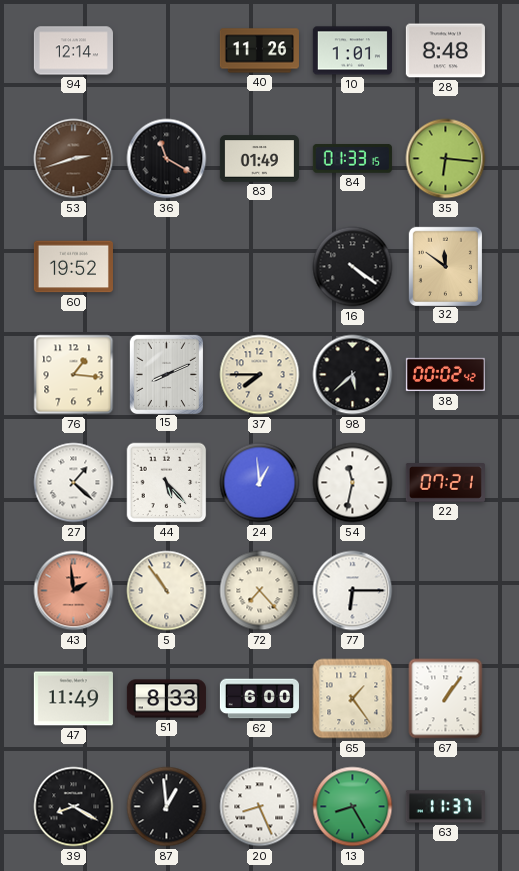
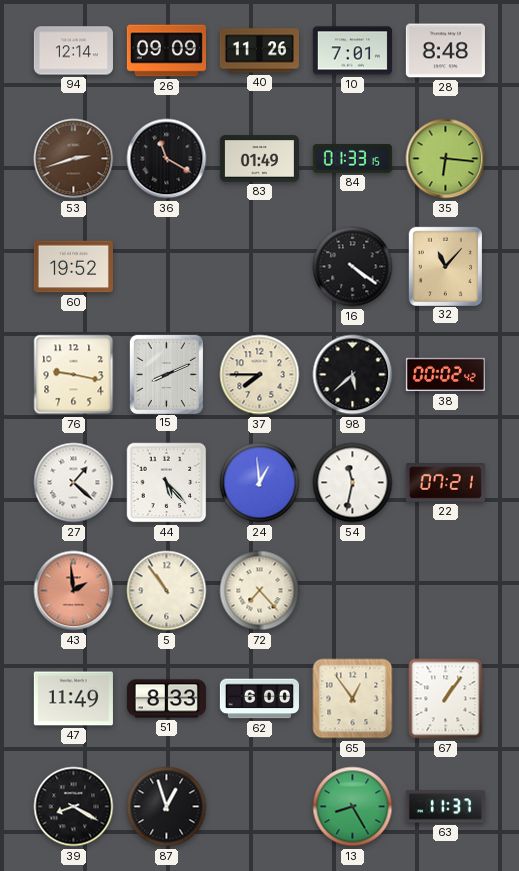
26: none -> 09:09
10: 1:01 -> 7:01
32: 11:51 -> 11:07
76: 1:16 -> 9:17
77: 6:15 -> none
65: 1:24 -> 12:54
87: 12:59 -> 12:57
20: 8:26 -> none
